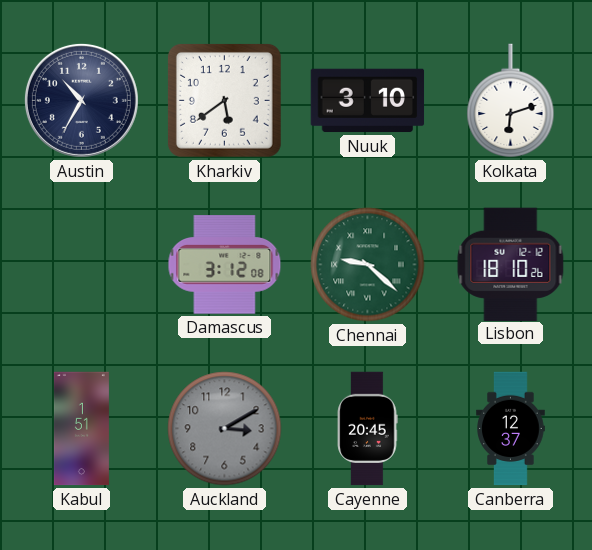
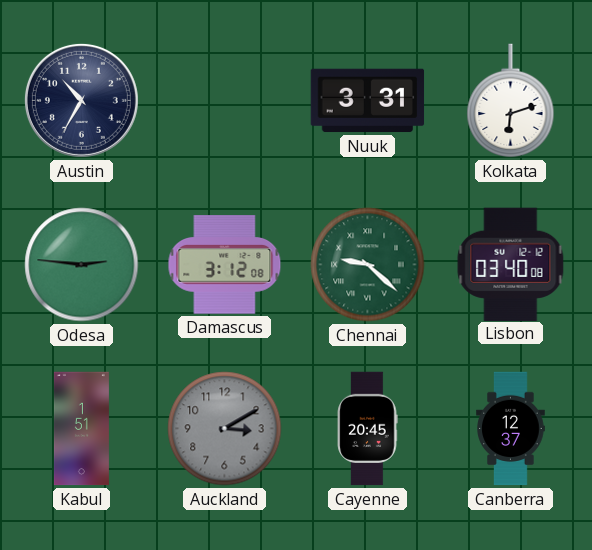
Kharkiv: 5:39 -> none
Nuuk: 3:10 -> 3:31
Odesa: none -> 2:46
Lisbon: 18:10 -> 03:40
